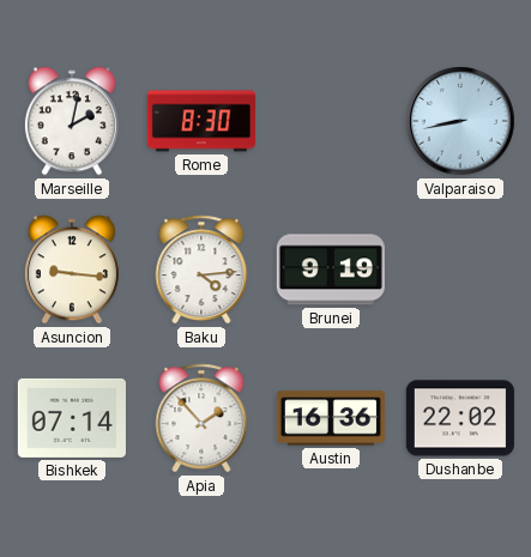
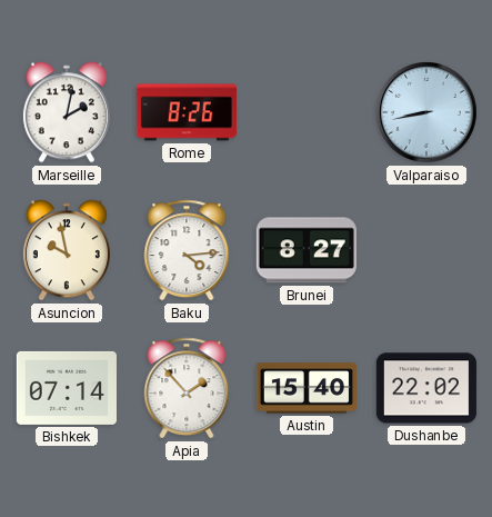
Rome: 8:30 -> 8:26
Asuncion: 9:16 -> 9:58
Brunei: 9:19 -> 8:27
Austin: 16:36 -> 15:40
